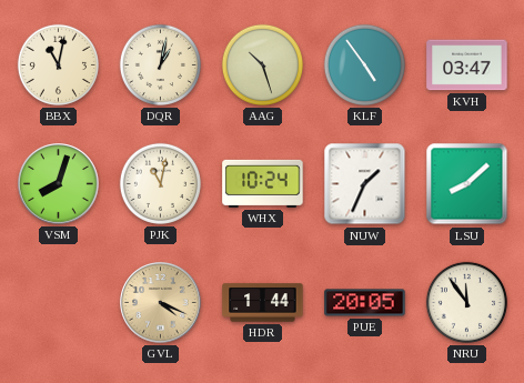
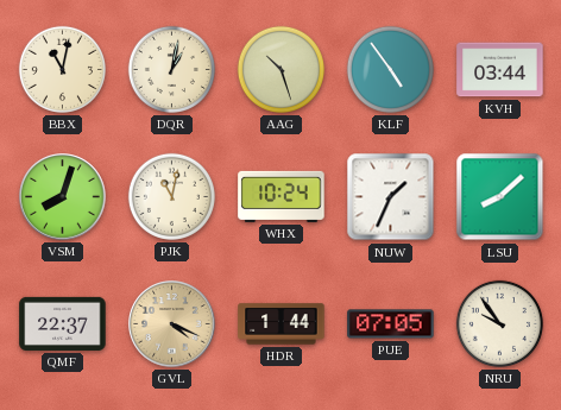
KVH: 03:47 -> 03:44
QMF: none -> 22:37
PUE: 20:05 -> 07:05
NRU: 11:54 -> 9:54
